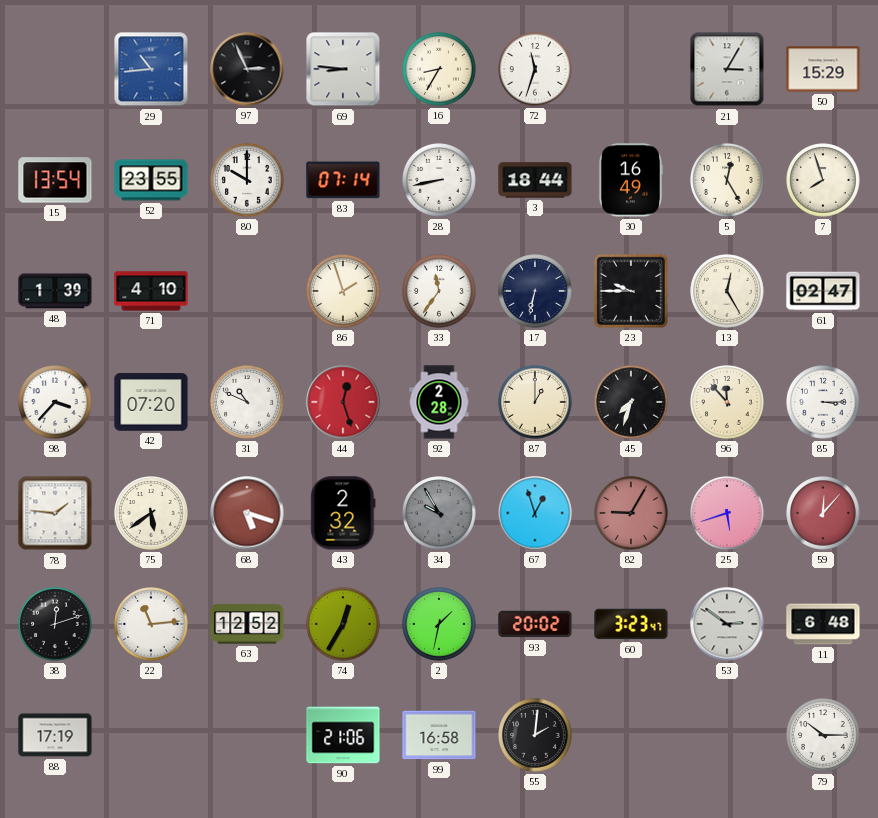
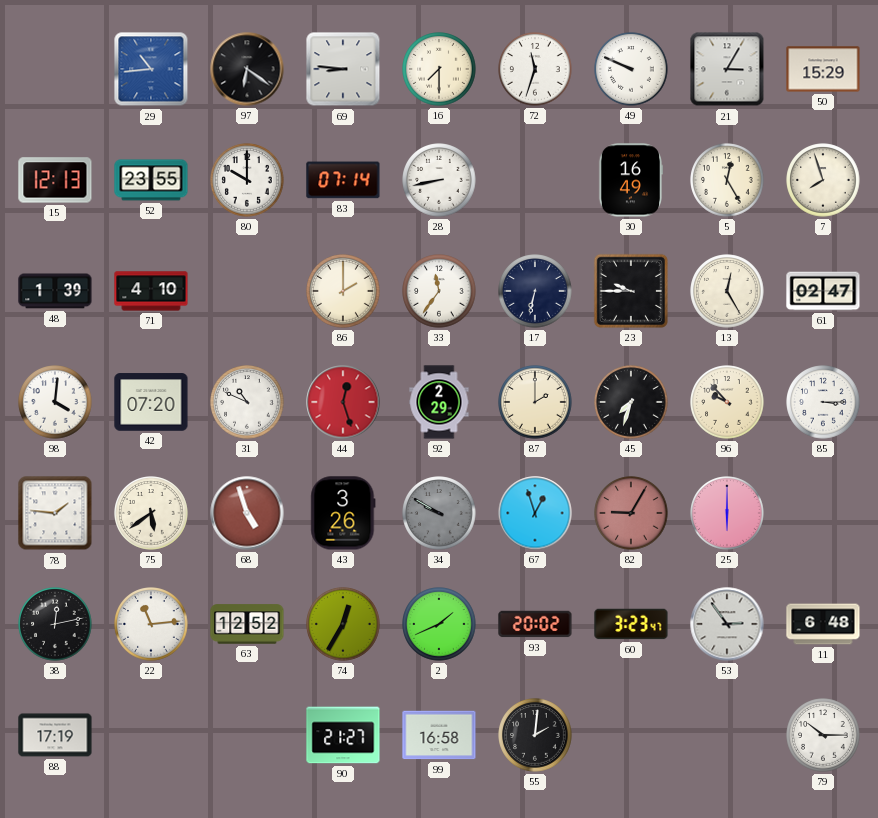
97: 2:56 -> 6:21
16: 8:35 -> 7:30
49: none -> 9:49
15: 13:54 -> 12:13
3: 18:44 -> none
86: 1:57 -> 2:00
98: 3:37 -> 4:01
92: 2:28 -> 2:29
87: 1:00 -> 2:00
96: 11:53 -> 9:53
68: 5:18 -> 4:57
43: 2:32 -> 3:26
34: 9:55 -> 9:50
25: 5:42 -> 6:00
59: 12:07 -> none
38: 12:12 -> 12:13
2: 1:32 -> 1:41
53: 2:51 -> 2:54
90: 21:06 -> 21:27
